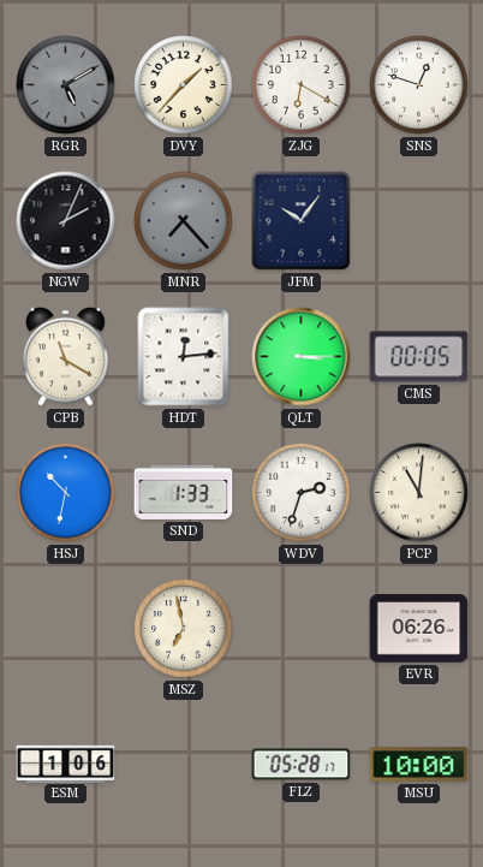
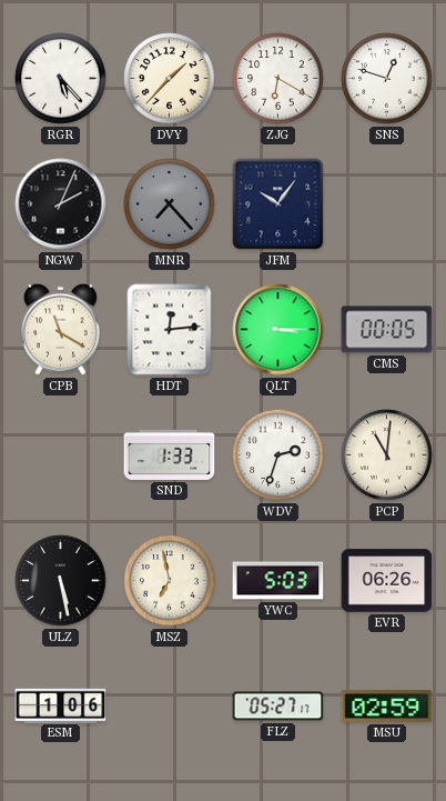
RGR: 5:10 -> 5:23
RGR dial: grey -> white
HSJ: 10:32 -> none
ULZ: none -> 5:28
YWC: none -> 5:03
FLZ: 05:28 -> 05:27
MSU: 10:00 -> 02:59
